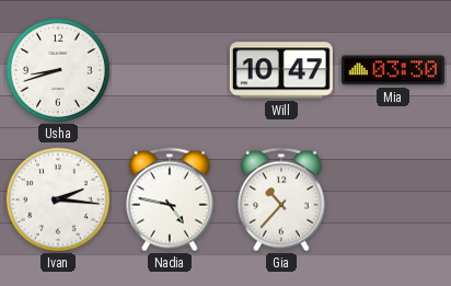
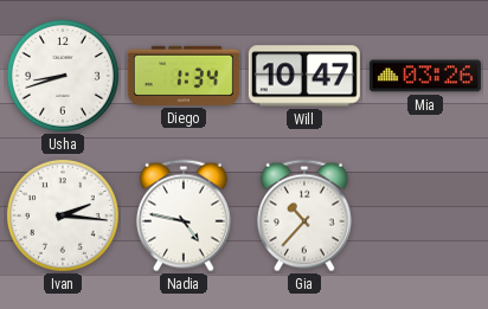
Diego: none -> 1:34
Mia: 03:30 -> 03:26
